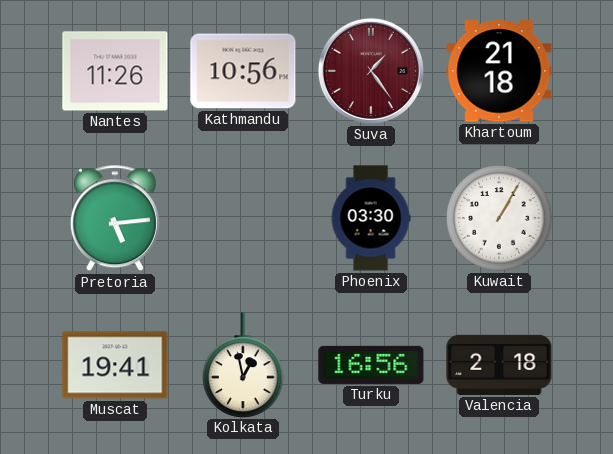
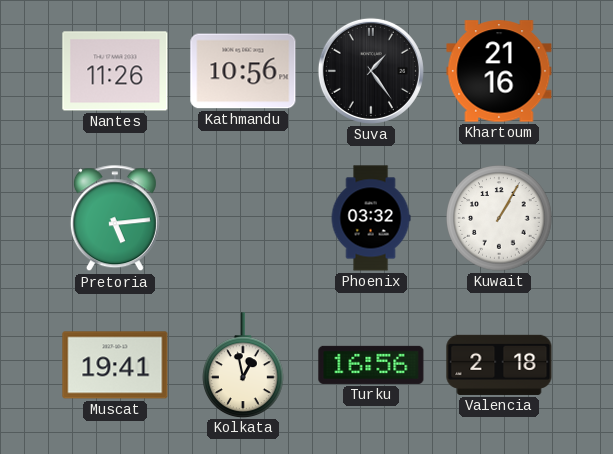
Suva dial: burgundy -> black
Khartoum: 21:18 -> 21:16
Phoenix: 03:30 -> 03:32
